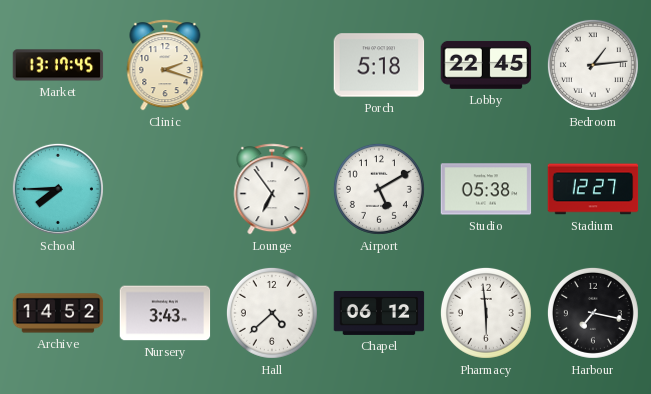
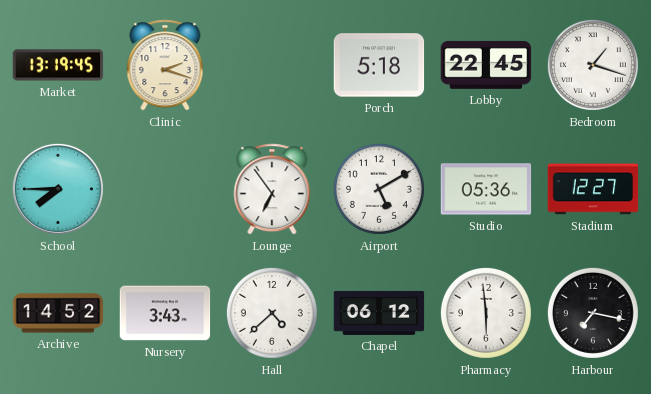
Market: 13:17 -> 13:19
Bedroom: 1:14 -> 1:18
Studio: 05:38 -> 05:36
